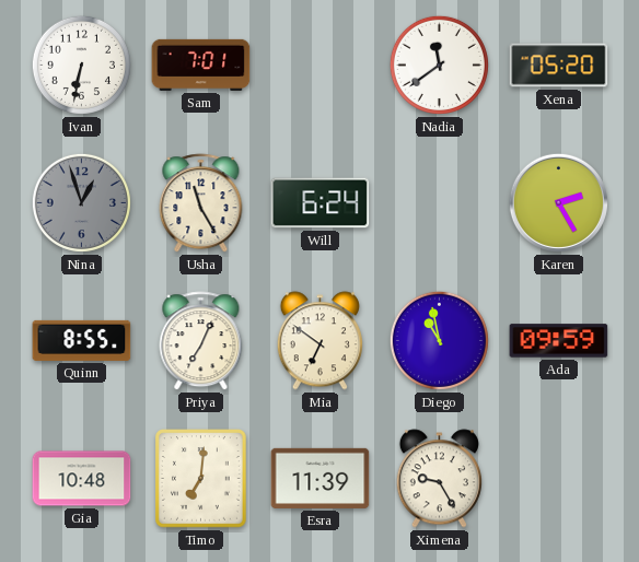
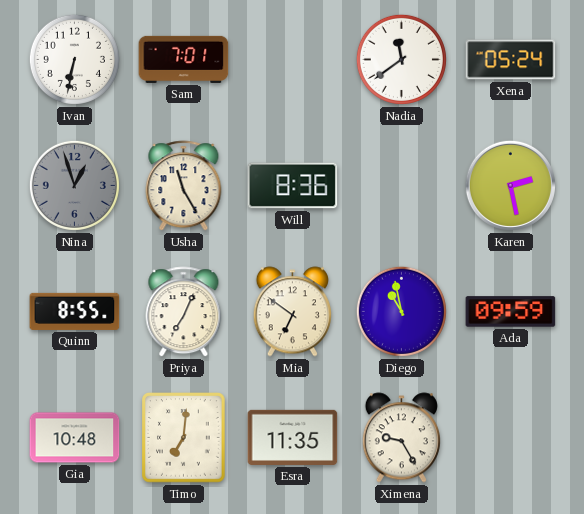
Xena: 05:20 -> 05:24
Will: 6:24 -> 8:36
Karen: 2:25 -> 2:28
Esra: 11:39 -> 11:35
